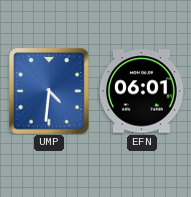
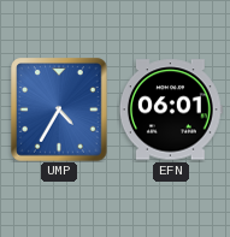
UMP: 4:31 -> 4:35
